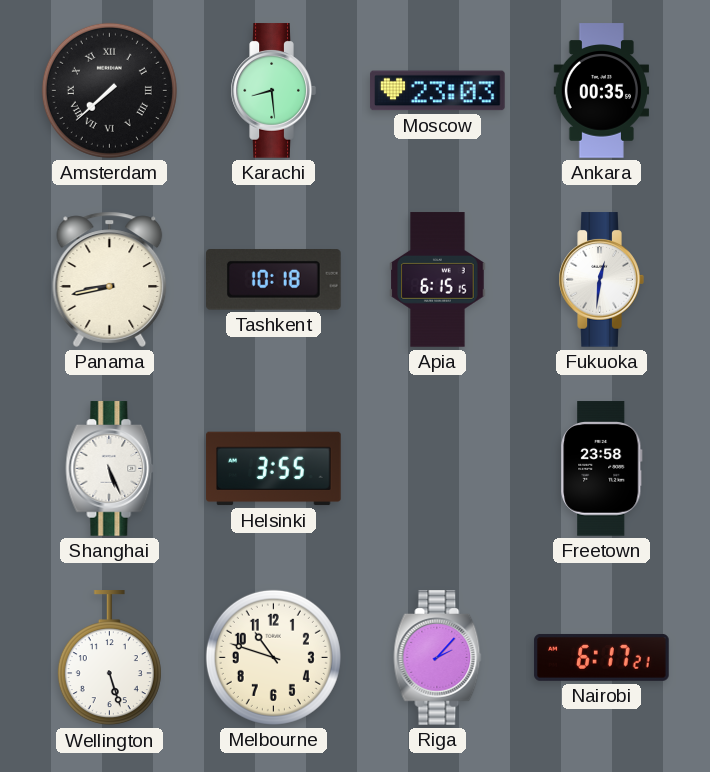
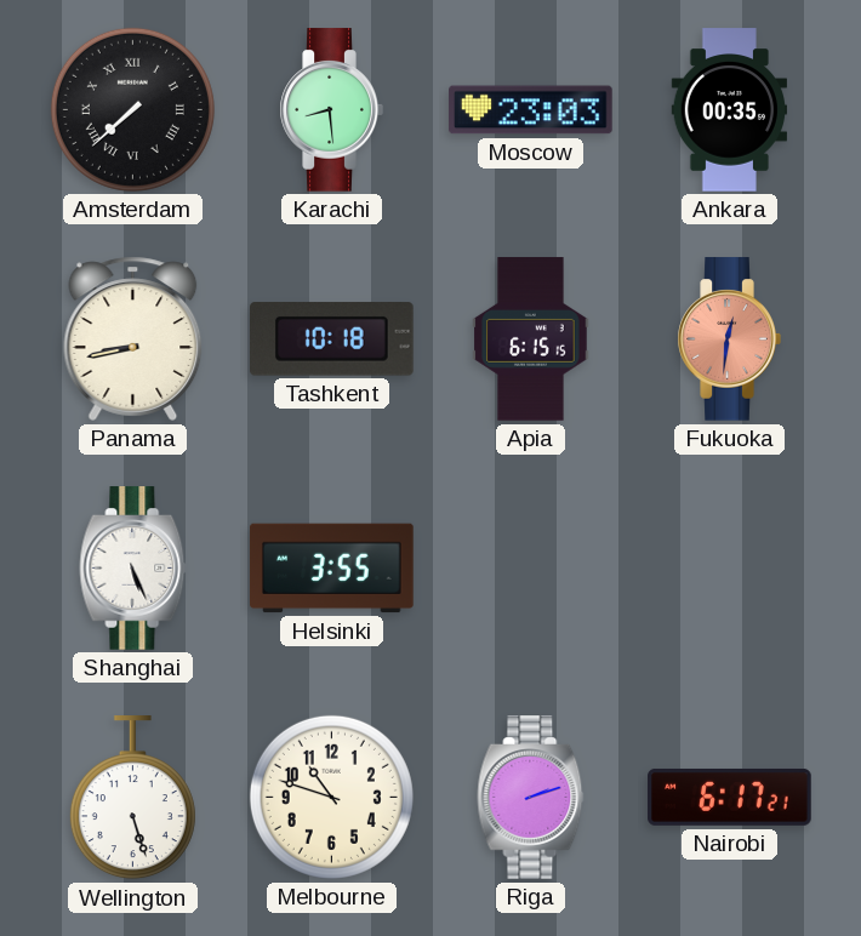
Fukuoka dial: white -> salmon
Freetown: 23:58 -> none
Riga: 2:07 -> 2:12
